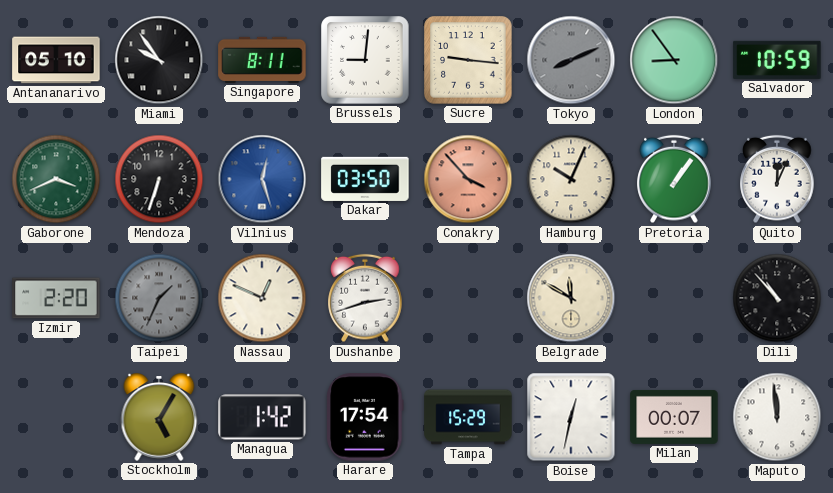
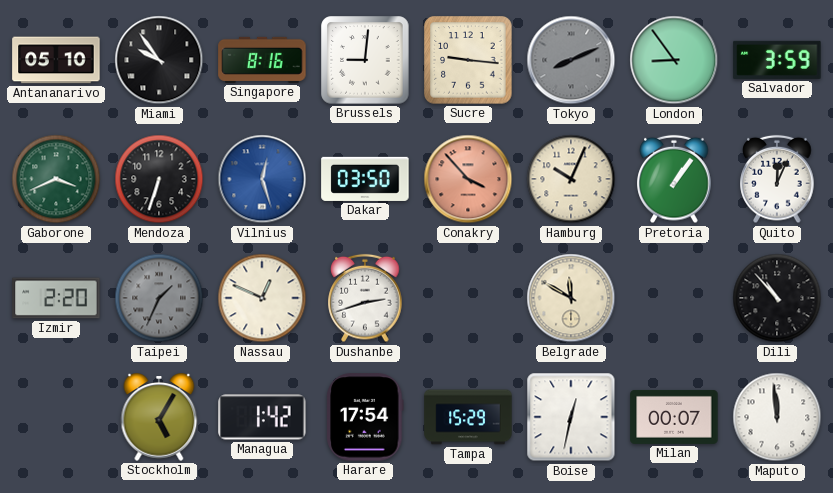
Singapore: 8:11 -> 8:16
Salvador: 10:59 -> 3:59
